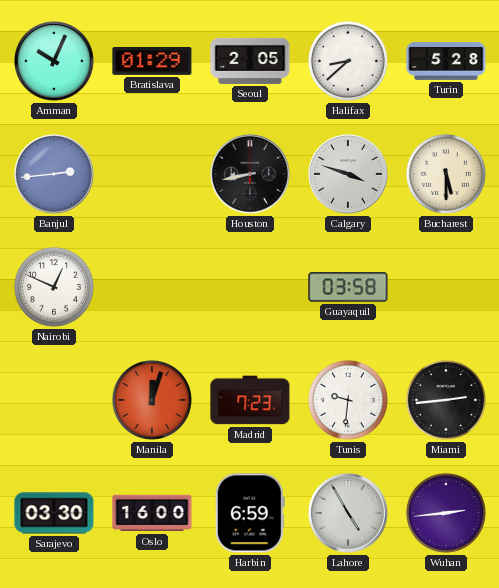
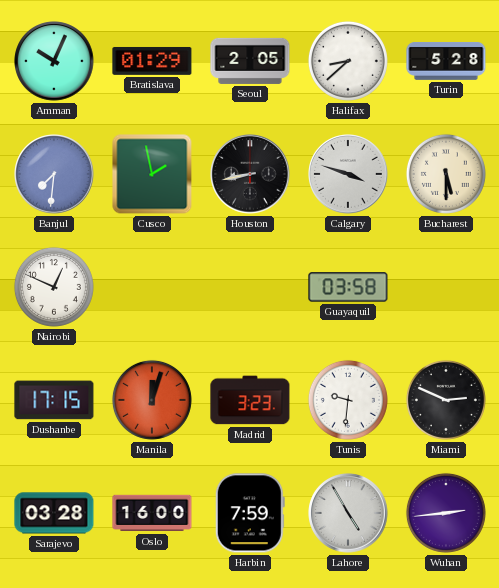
Banjul: 2:44 -> 7:31
Cusco: none -> 1:58
Dushanbe: none -> 17:15
Madrid: 7:23 -> 3:23
Miami: 2:44 -> 2:49
Sarajevo: 03:30 -> 03:28
Harbin: 6:59 -> 7:59
